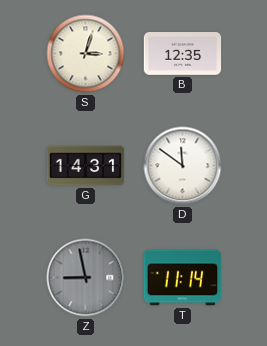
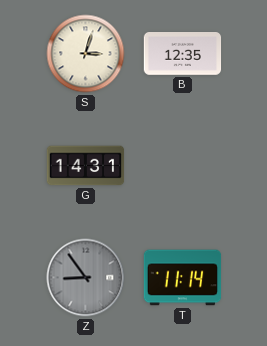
D: 11:51 -> none
Z: 8:58 -> 8:54
